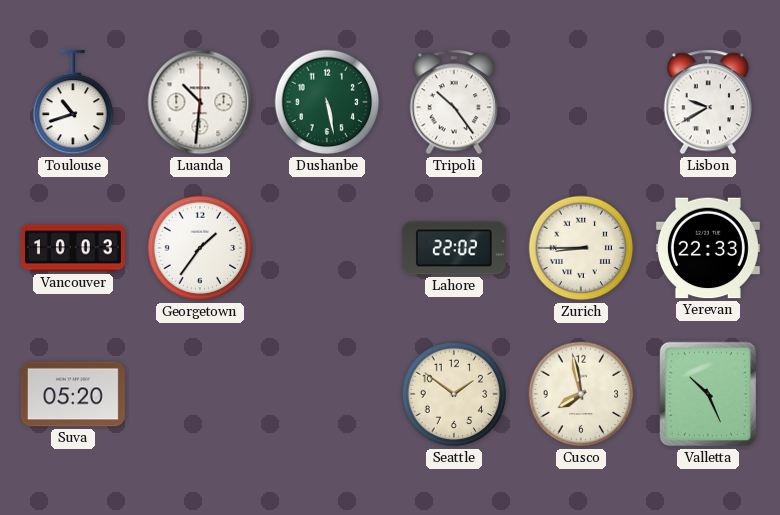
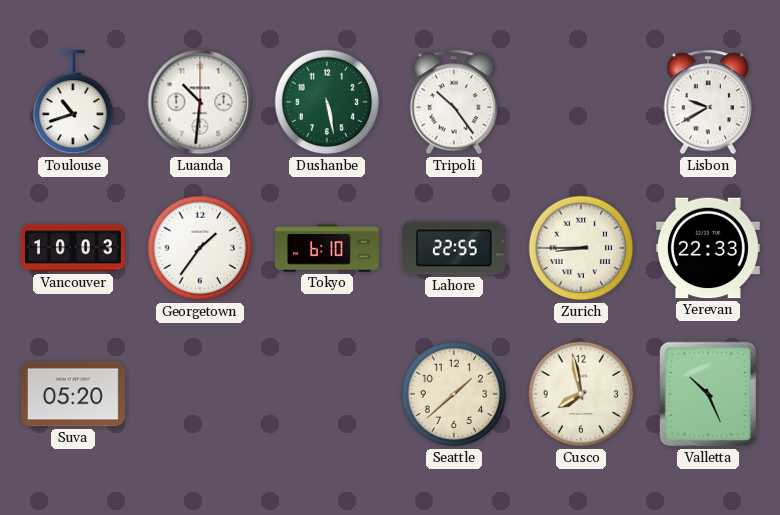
Tokyo: none -> 6:10
Lahore: 22:02 -> 22:55
Seattle: 1:51 -> 1:38
